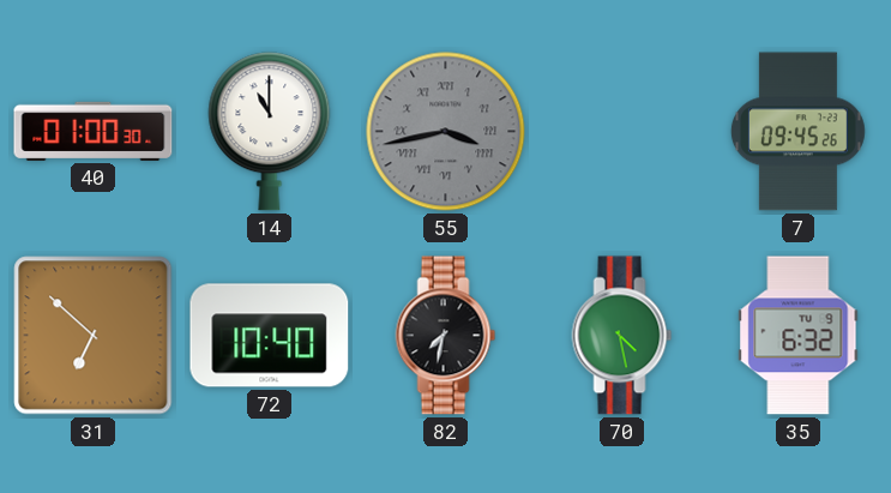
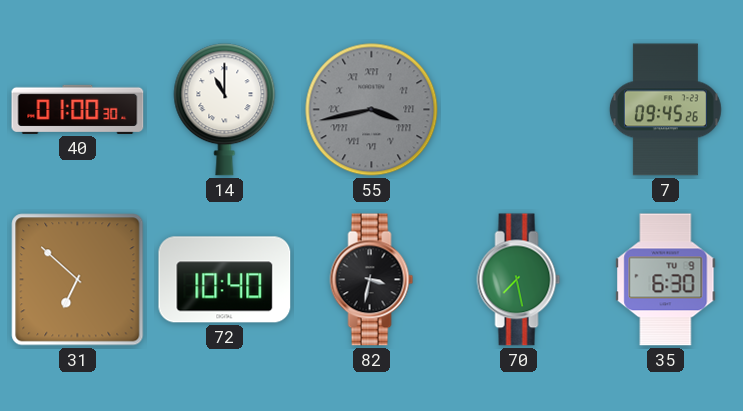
82: 7:32 -> 3:32
70: 4:28 -> 7:28
35: 6:32 -> 6:30
